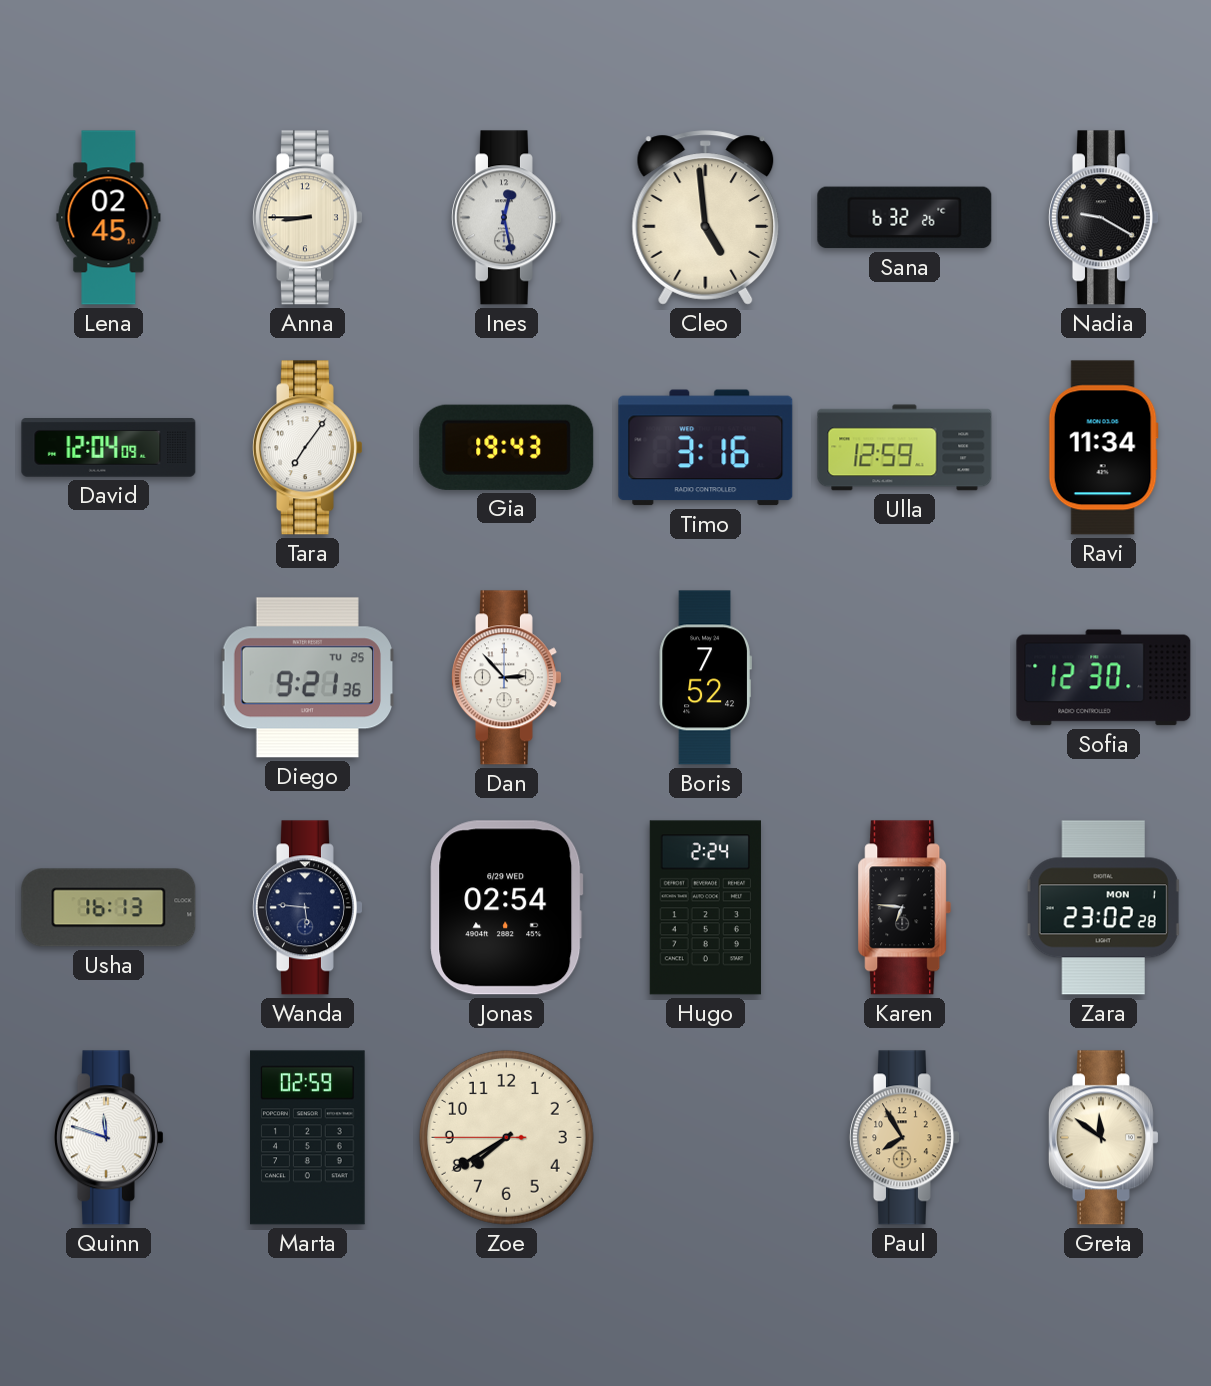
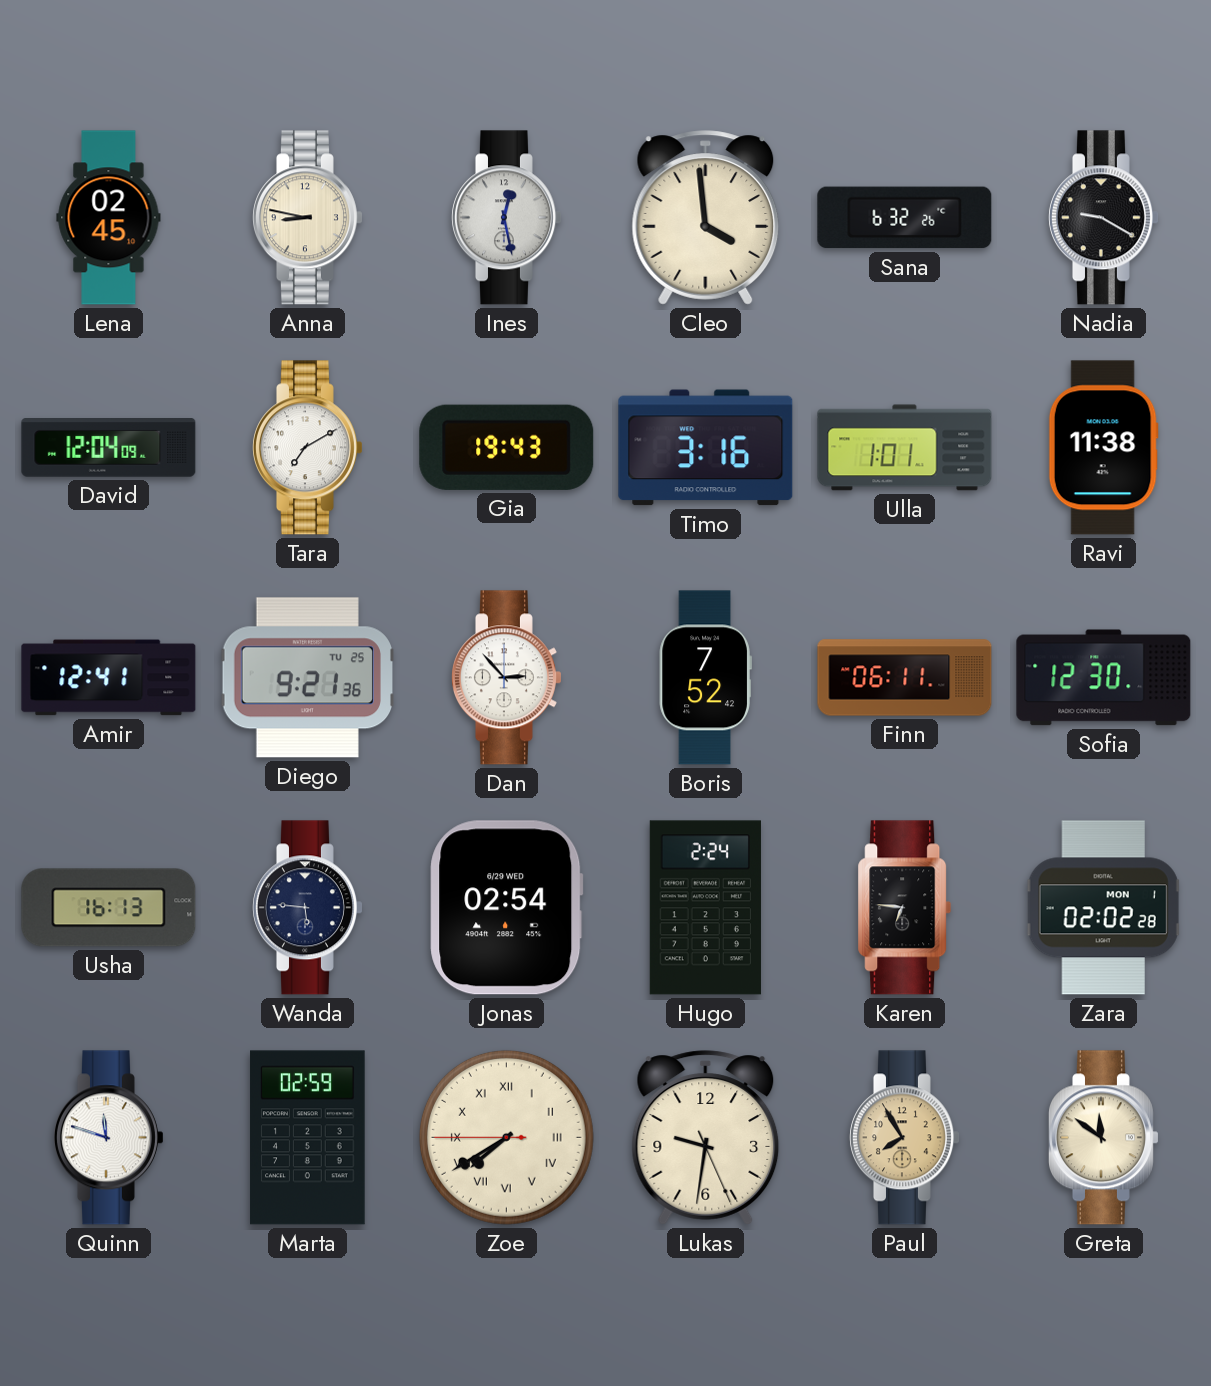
Anna: 8:45 -> 8:47
Cleo: 4:59 -> 3:59
Tara: 7:06 -> 7:10
Ulla: 12:59 -> 1:01
Ravi: 11:34 -> 11:38
Amir: none -> 12:41
Finn: none -> 06:11
Zara: 23:02 -> 02:02
Zoe numerals: Arabic -> Roman
Lukas: none -> 9:31
